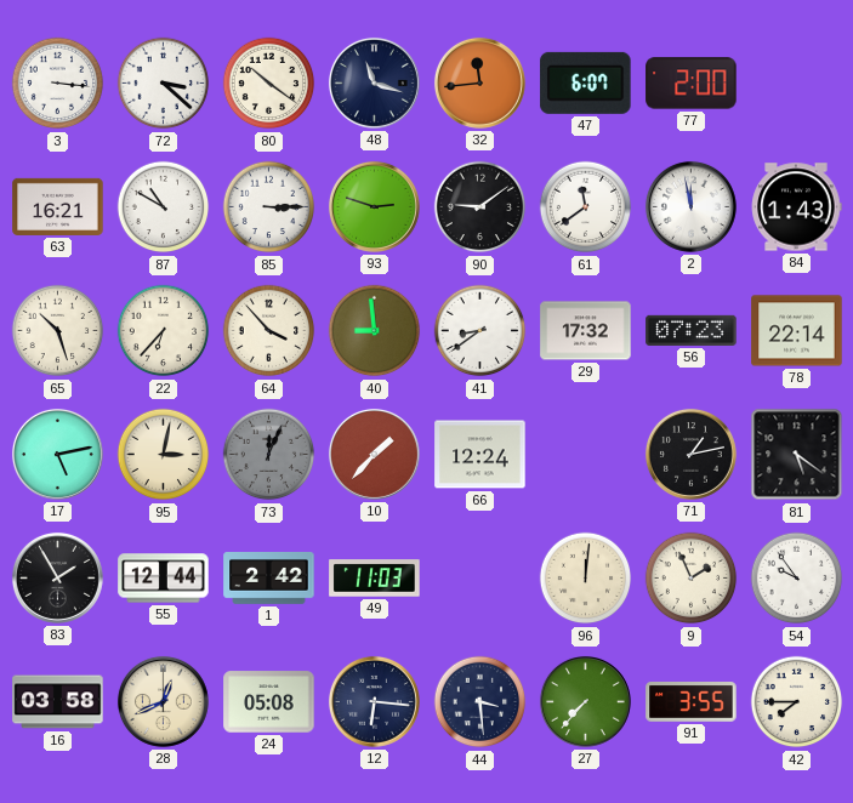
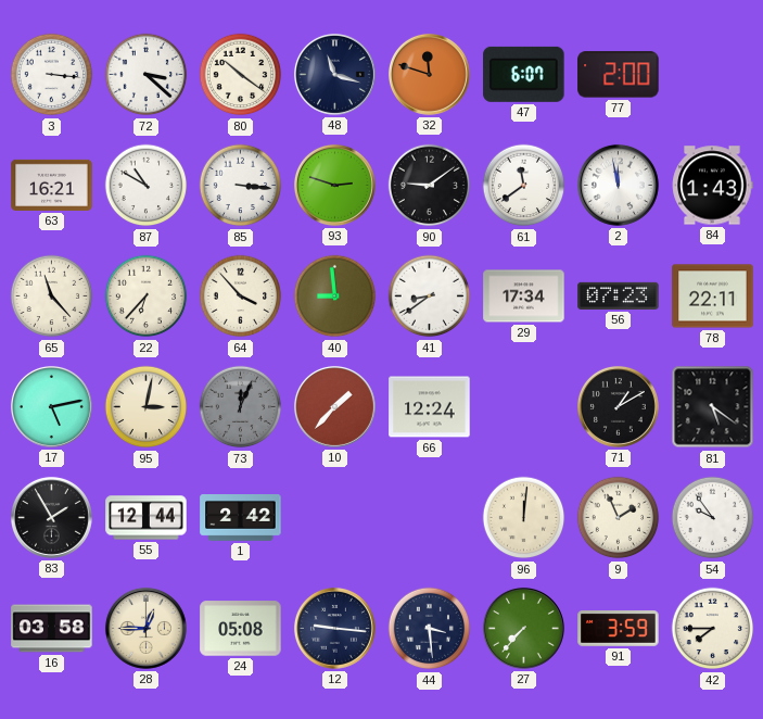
32: 11:44 -> 11:48
85: 3:15 -> 3:16
65: 10:27 -> 11:23
29: 17:32 -> 17:34
78: 22:14 -> 22:11
71: 1:13 -> 1:10
49: 11:03 -> none
28: 12:41 -> 12:45
12: 6:16 -> 9:16
91: 3:55 -> 3:59
